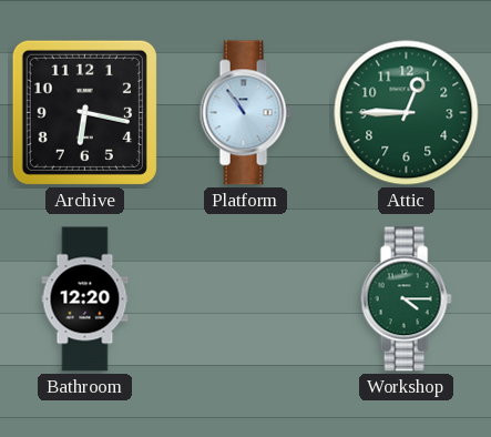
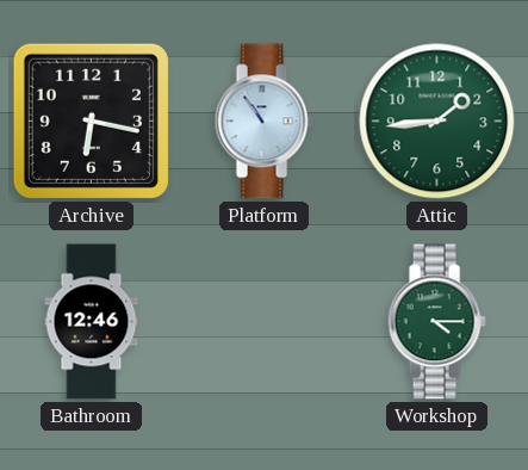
Attic: 12:45 -> 1:44
Bathroom: 12:20 -> 12:46
